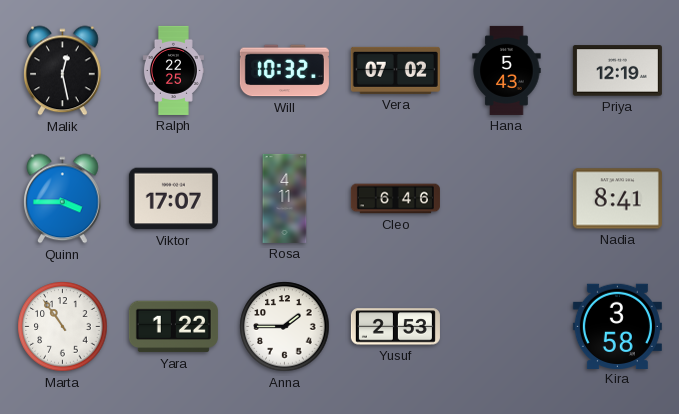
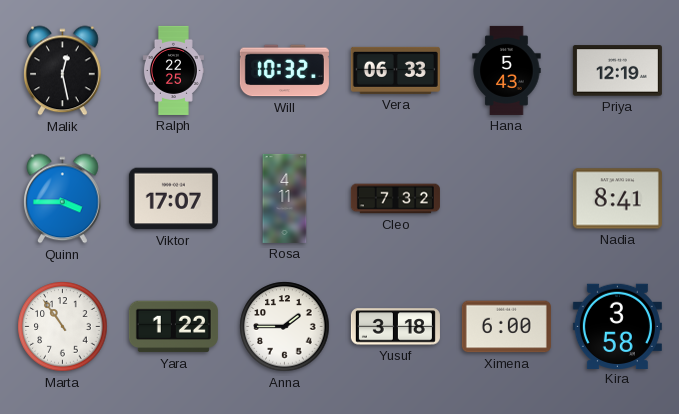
Vera: 07:02 -> 06:33
Cleo: 6:46 -> 7:32
Yusuf: 2:53 -> 3:18
Ximena: none -> 6:00
